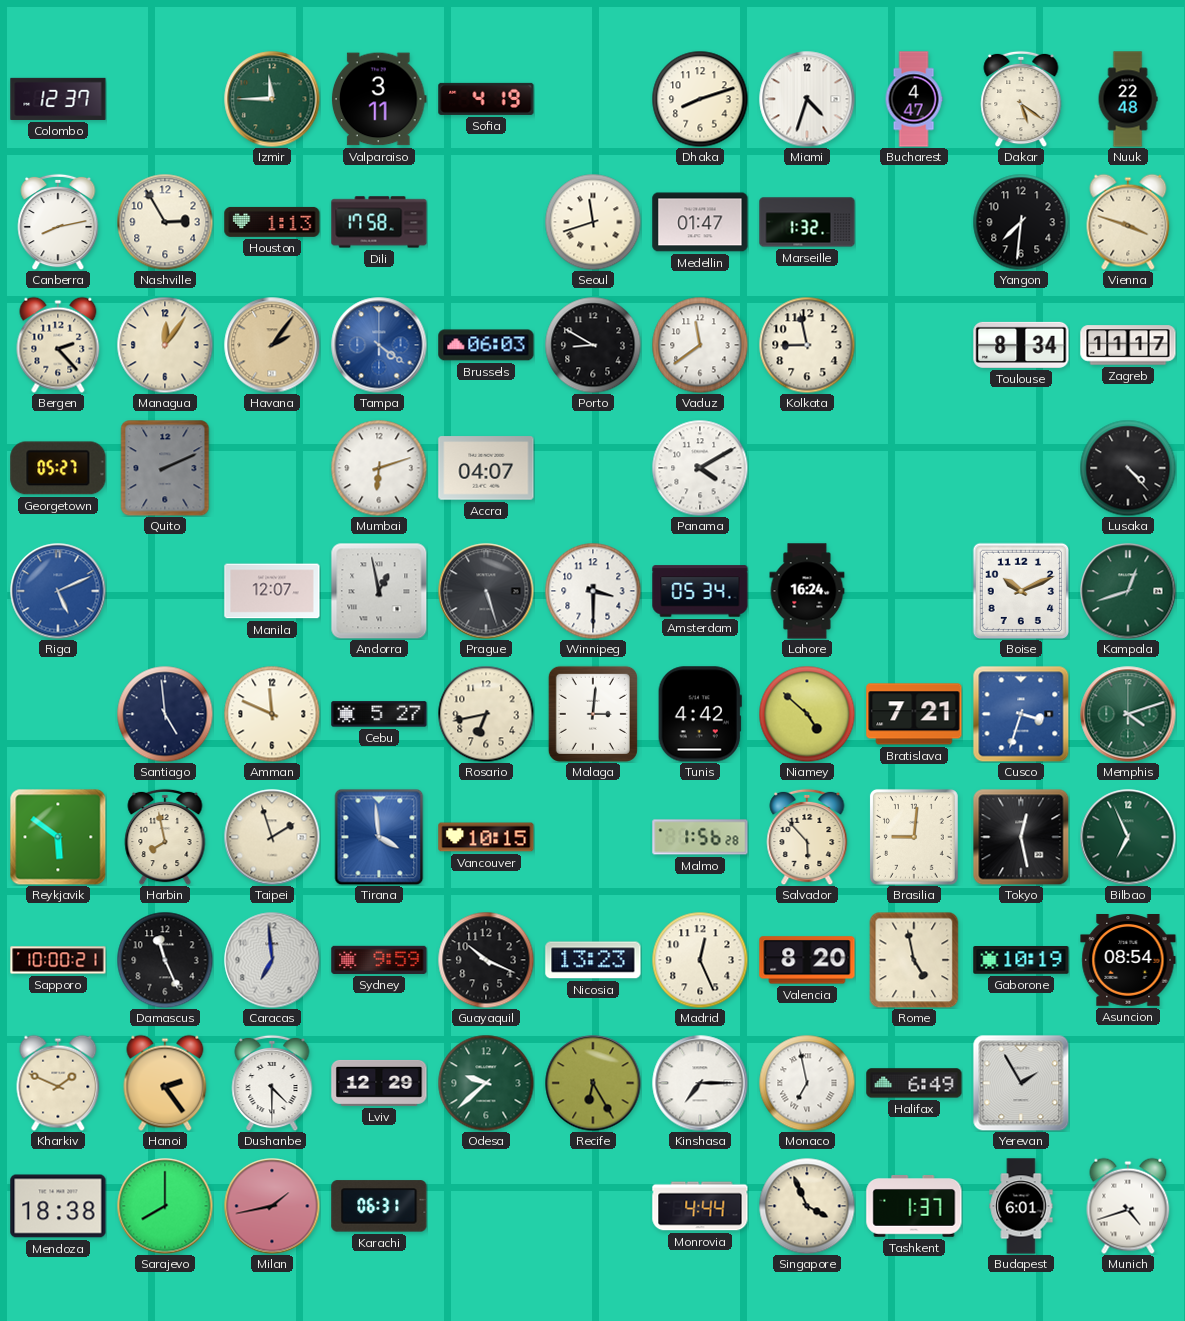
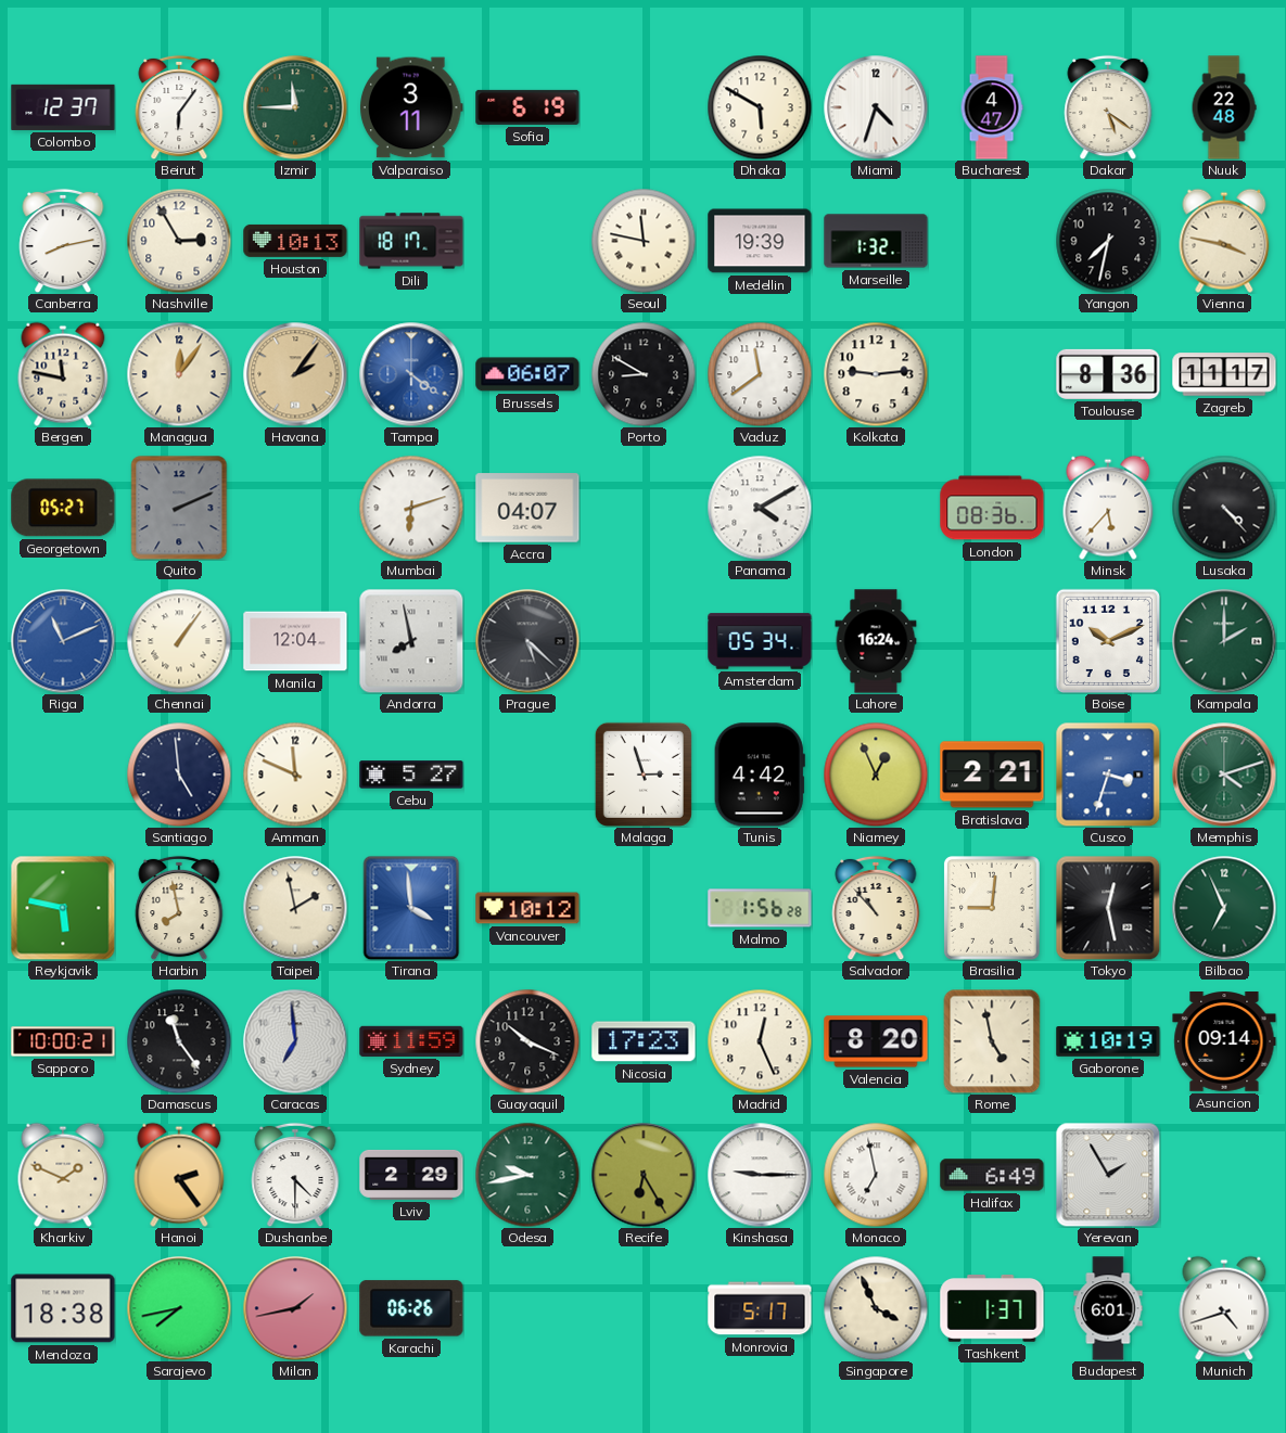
Beirut: none -> 6:06
Sofia: 4:19 -> 6:19
Dhaka: 8:12 -> 5:50
Houston: 1:13 -> 10:13
Dili: 17:58 -> 18:17
Seoul: 11:42 -> 11:47
Medellin: 01:47 -> 19:39
Yangon: 7:31 -> 7:32
Vienna: 3:48 -> 3:47
Bergen: 2:23 -> 11:47
Brussels: 06:03 -> 06:07
Kolkata: 8:58 -> 9:14
Toulouse: 8:34 -> 8:36
London: none -> 08:36
Minsk: none -> 5:37
Riga: 5:11 -> 11:11
Chennai: none -> 1:06
Manila: 12:07 -> 12:04
Andorra: 12:58 -> 7:58
Prague: 5:27 -> 5:22
Winnipeg: 3:30 -> none
Kampala: 12:42 -> 2:00
Rosario: 6:43 -> none
Malaga: 3:01 -> 2:57
Niamey: 4:52 -> 12:56
Bratislava: 7:21 -> 2:21
Reykjavik: 5:51 -> 5:47
Taipei: 1:57 -> 1:58
Vancouver: 10:15 -> 10:12
Salvador: 5:53 -> 10:53
Damascus: 11:26 -> 11:24
Sydney: 9:59 -> 11:59
Nicosia: 13:23 -> 17:23
Asuncion: 08:54 -> 09:14
Lviv: 12:29 -> 2:29
Odesa: 9:38 -> 9:43
Kinshasa: 7:15 -> 9:15
Sarajevo: 8:00 -> 7:43
Karachi: 06:31 -> 06:26
Monrovia: 4:44 -> 5:17
